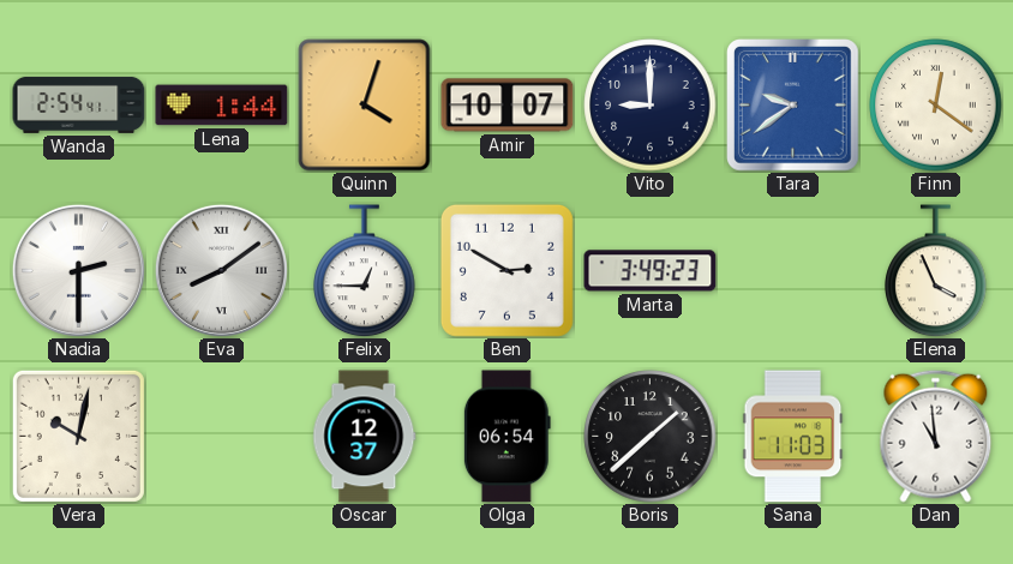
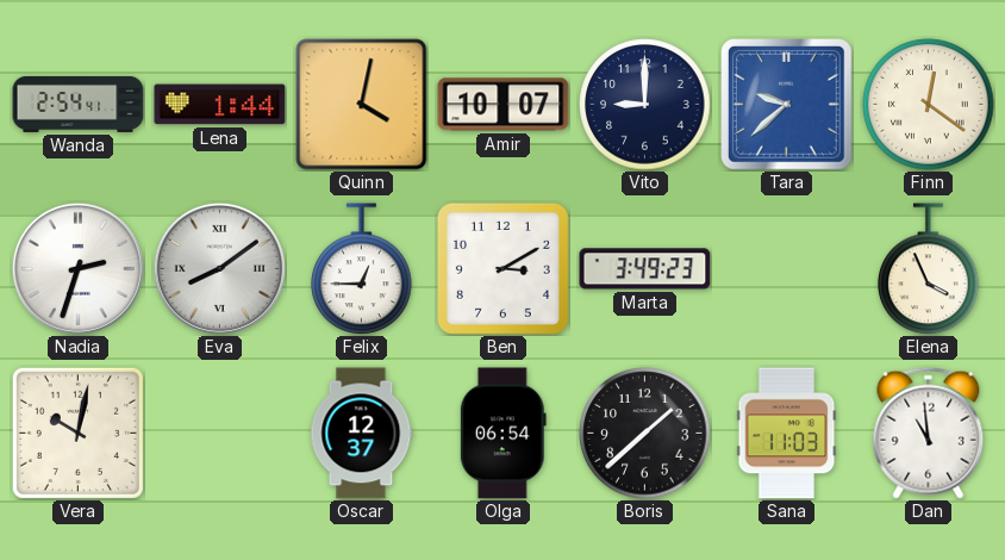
Quinn: 4:03 -> 4:02
Tara: 9:39 -> 9:38
Nadia: 2:30 -> 2:33
Ben: 2:50 -> 3:10
